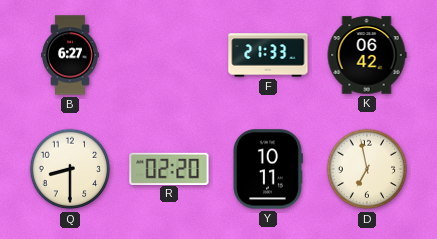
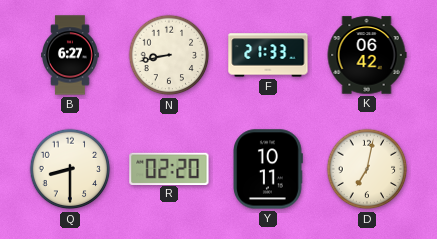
N: none -> 8:43
D: 6:58 -> 7:02
